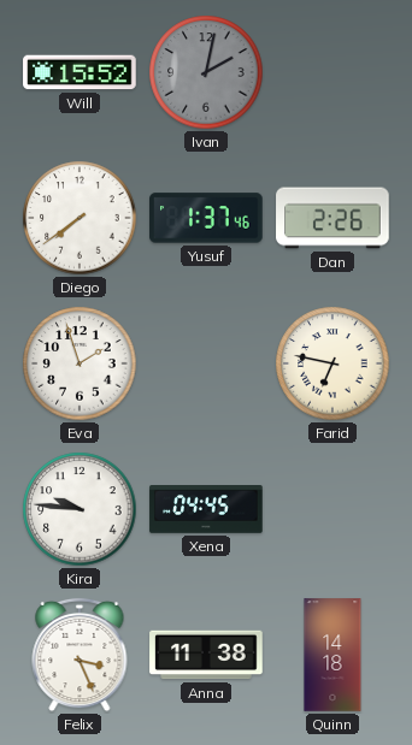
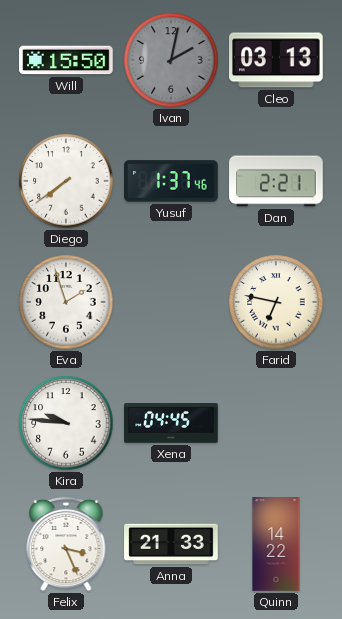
Will: 15:52 -> 15:50
Cleo: none -> 03:13
Dan: 2:26 -> 2:21
Anna: 11:38 -> 21:33
Quinn: 14:18 -> 14:22
